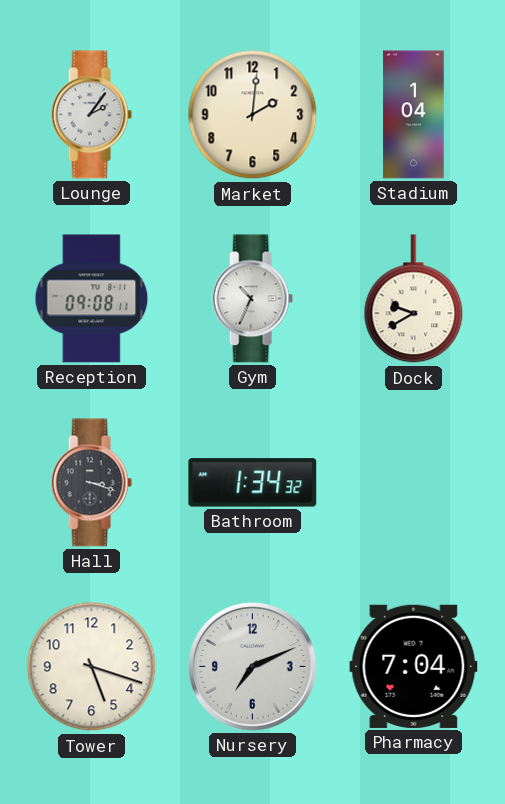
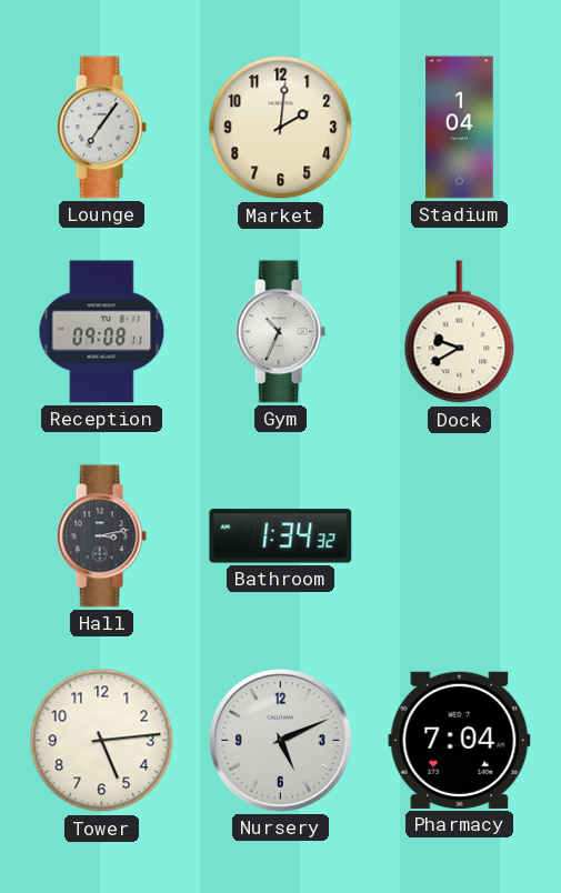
Lounge: 2:06 -> 7:06
Hall: 3:18 -> 3:13
Tower: 5:18 -> 5:14
Nursery: 7:11 -> 5:11
